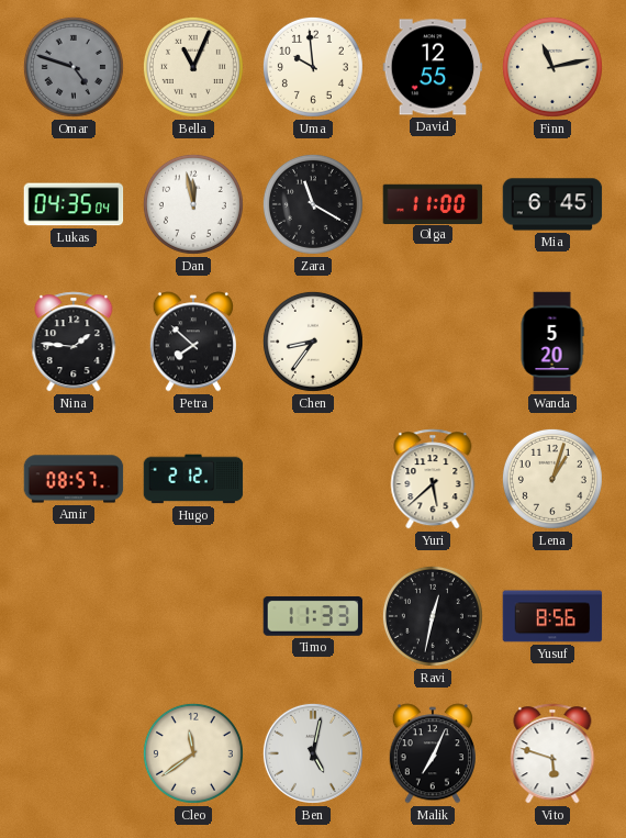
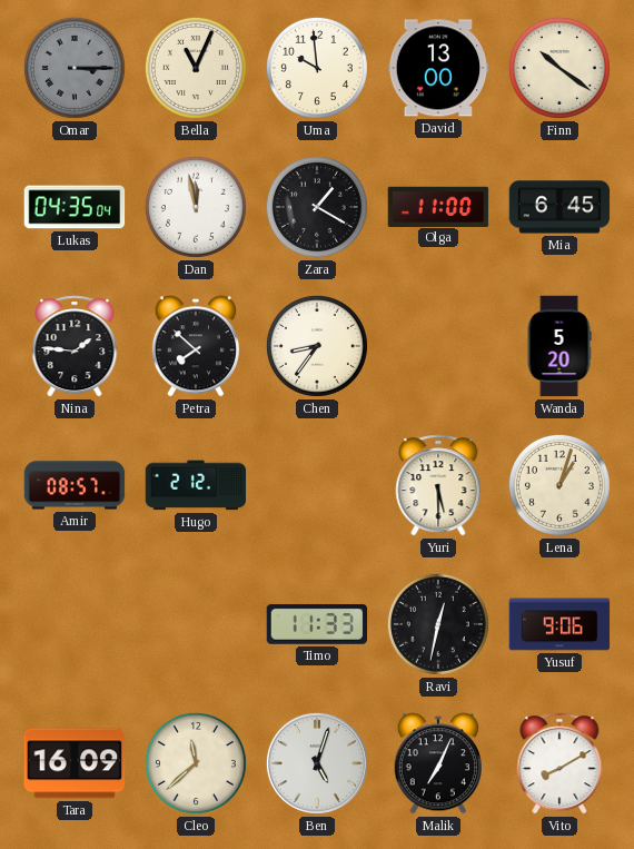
Omar: 4:48 -> 3:15
David: 12:55 -> 13:00
Finn: 11:13 -> 10:21
Zara: 11:20 -> 1:20
Yuri: 5:38 -> 5:30
Yusuf: 8:56 -> 9:06
Tara: none -> 16:09
Cleo: 11:39 -> 11:38
Ben: 5:02 -> 5:03
Vito: 5:48 -> 8:10
